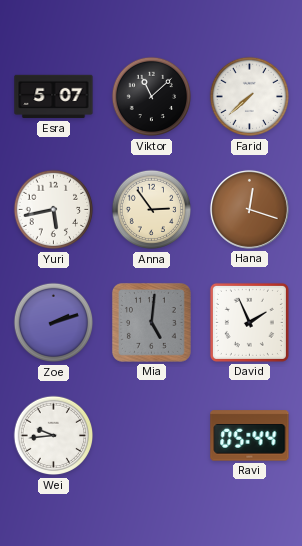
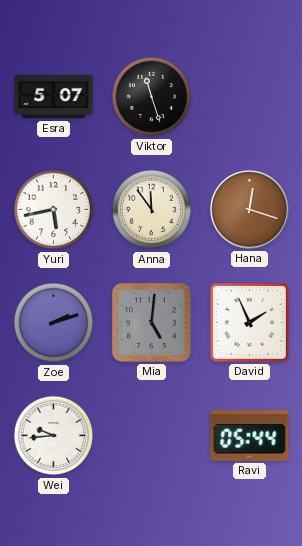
Viktor: 11:08 -> 11:27
Farid: 7:38 -> none
Anna: 2:54 -> 11:54
